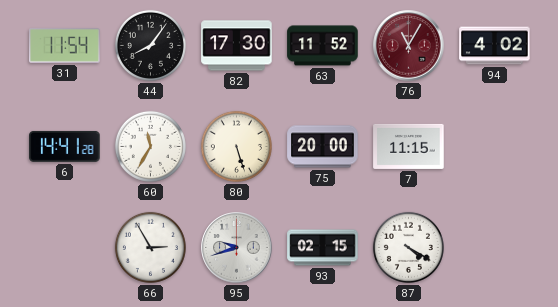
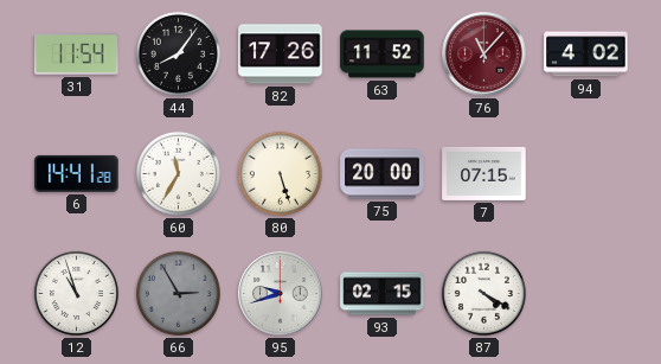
82: 17:30 -> 17:26
76: 11:05 -> 11:07
7: 11:15 -> 07:15
12: none -> 10:57
66 dial: white -> grey
